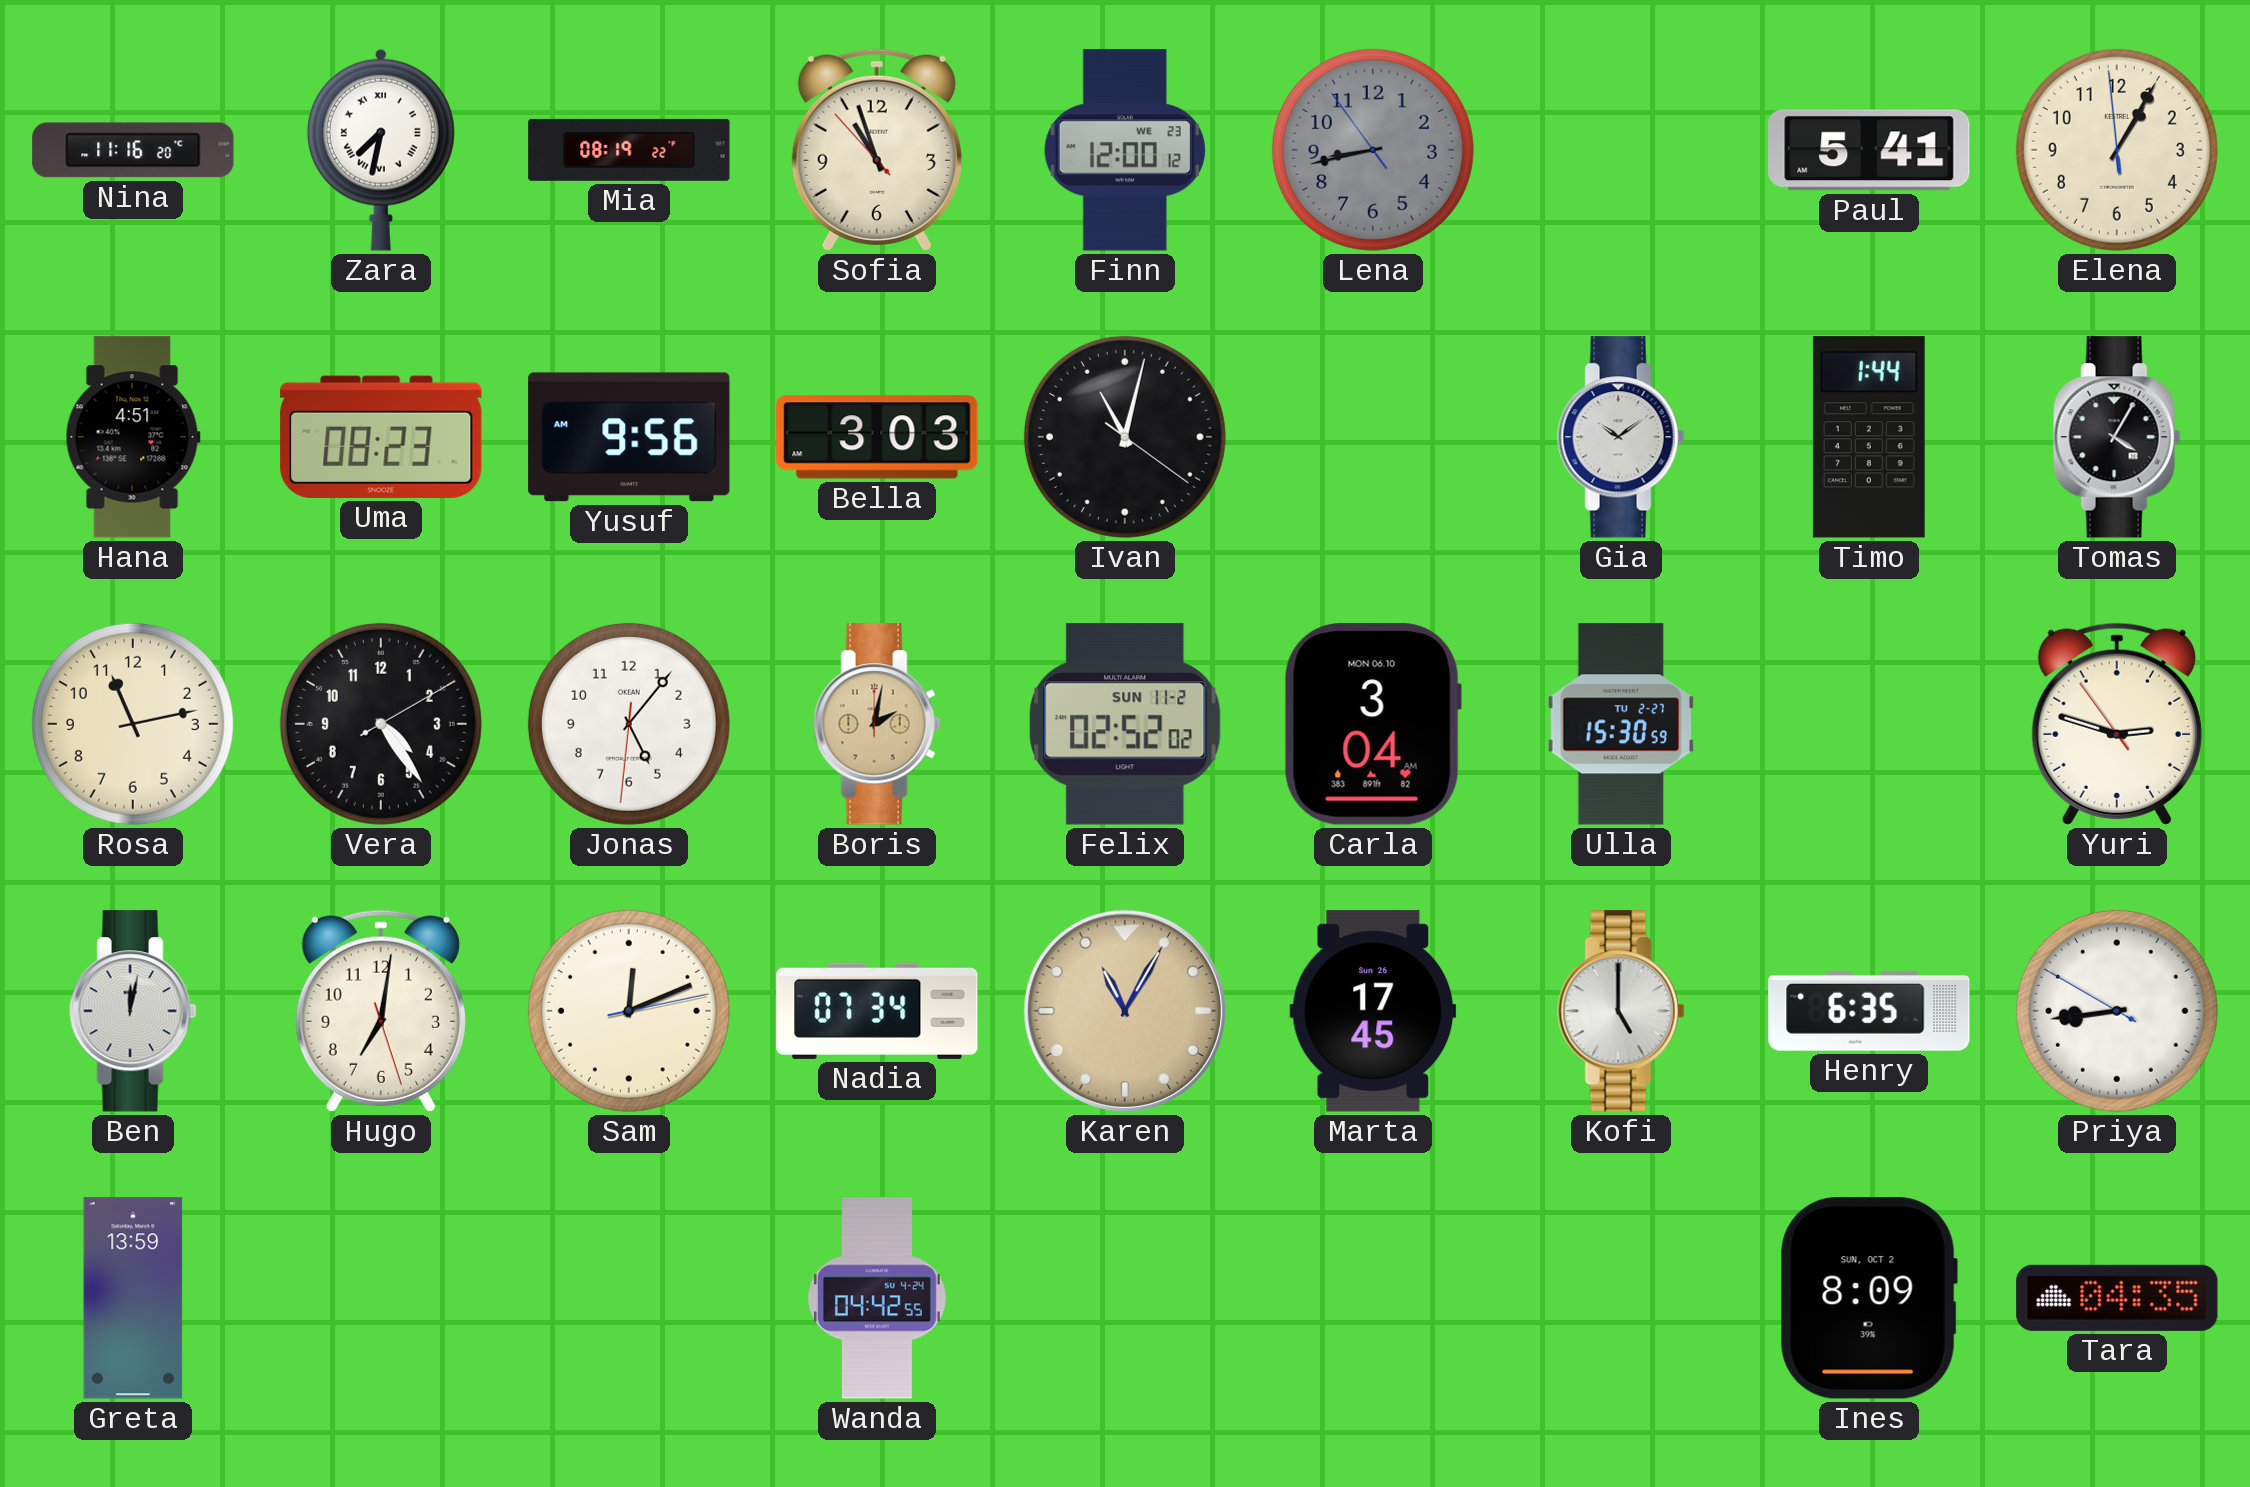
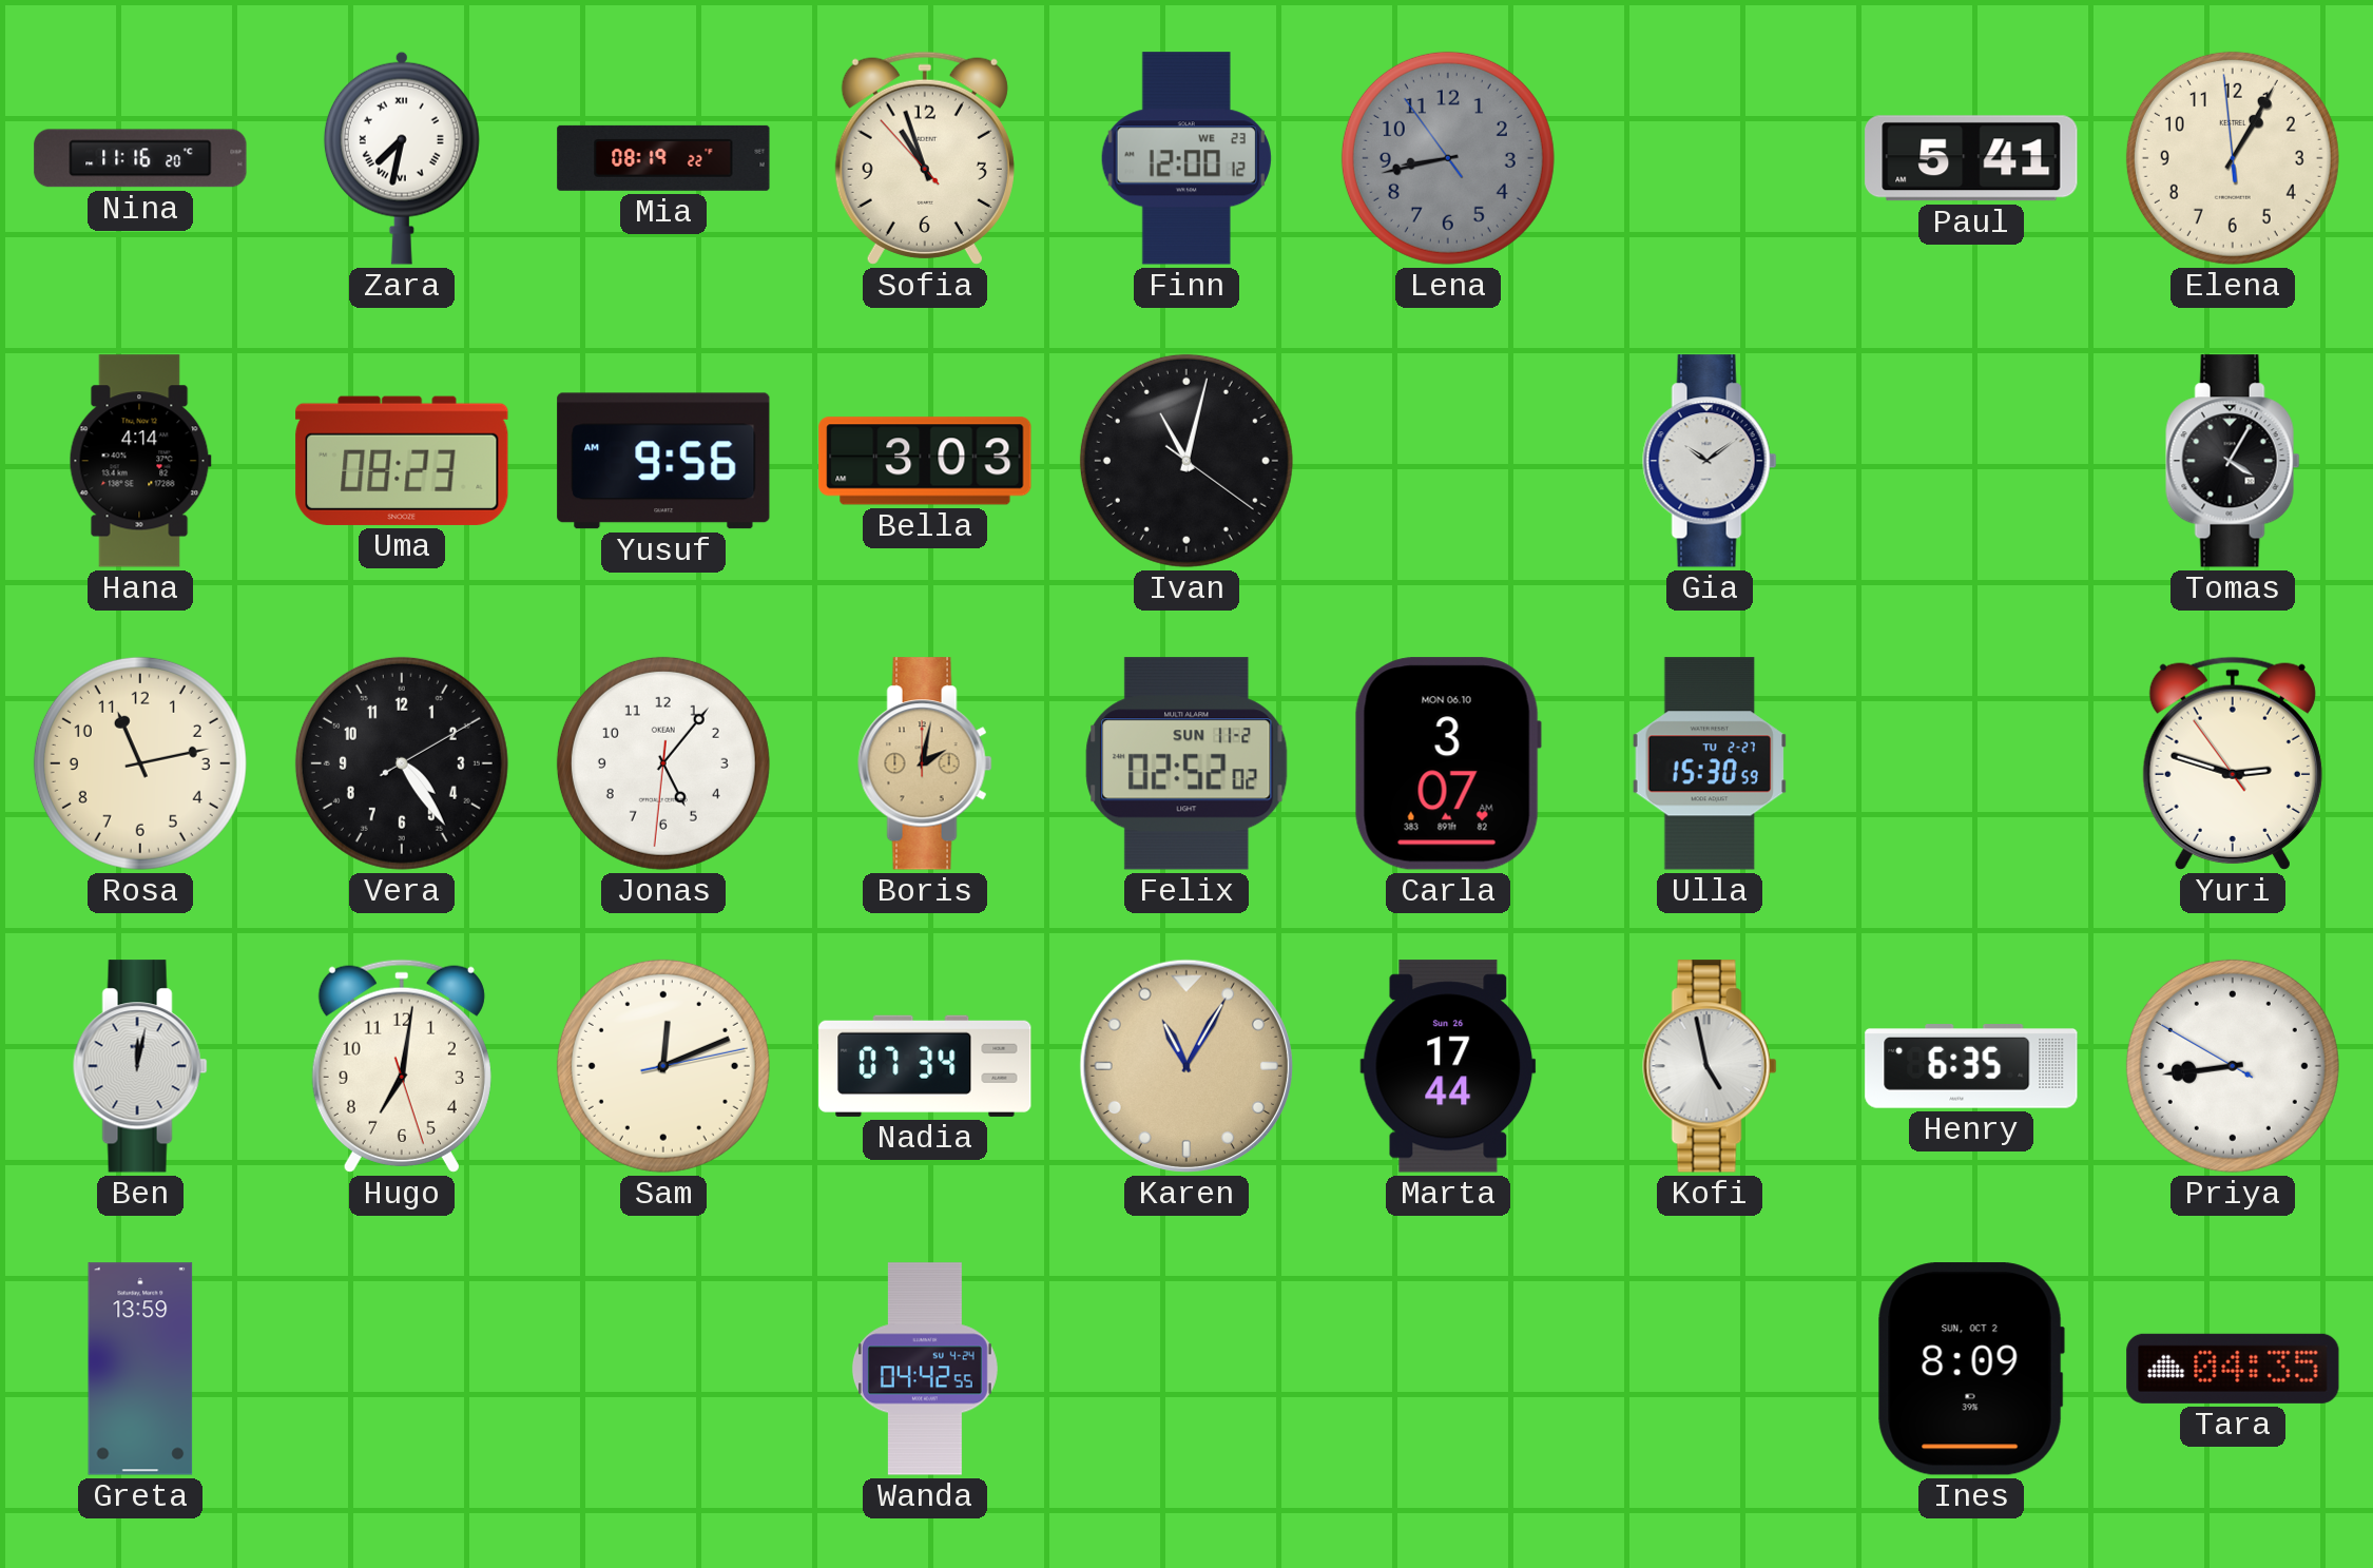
Hana: 4:51 -> 4:14
Timo: 1:44 -> none
Carla: 3:04 -> 3:07
Marta: 17:45 -> 17:44
Kofi: 5:00 -> 4:58
